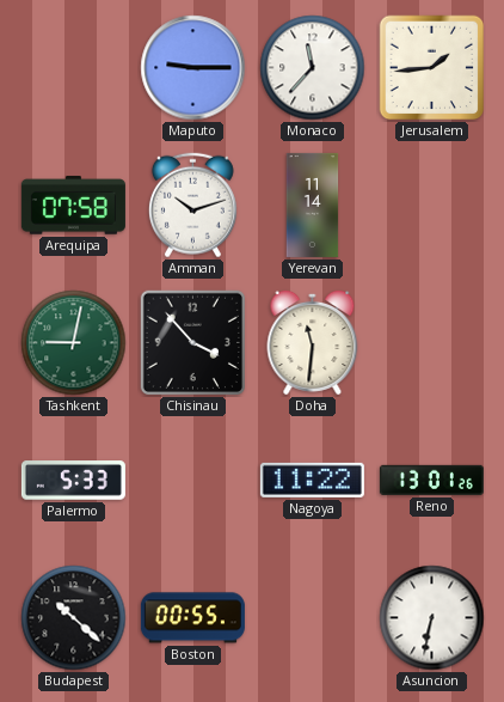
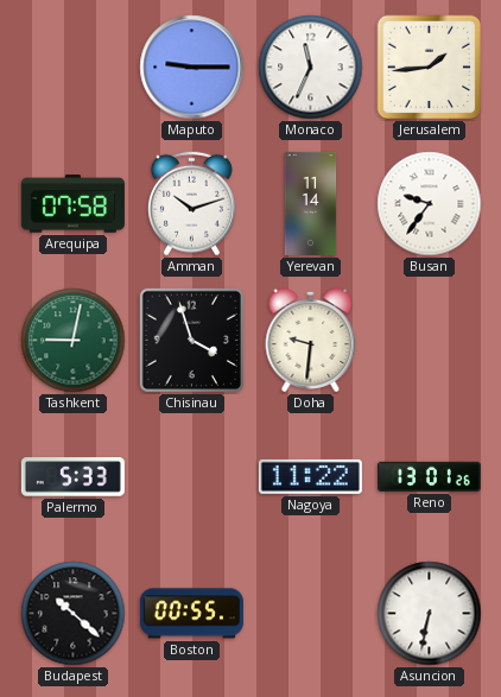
Monaco: 11:37 -> 11:34
Busan: none -> 9:36
Chisinau: 3:53 -> 3:57
Doha: 11:31 -> 9:31
